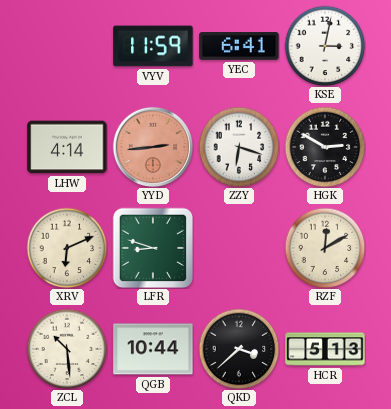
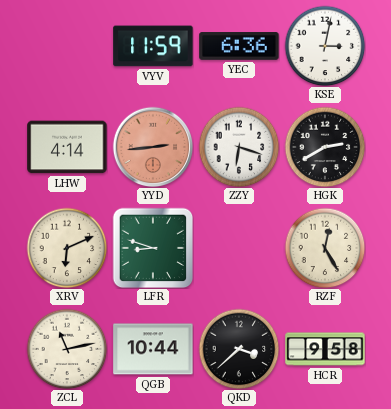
YEC: 6:41 -> 6:36
HGK: 2:50 -> 2:40
RZF: 12:10 -> 12:25
ZCL: 10:29 -> 11:13
HCR: 5:13 -> 9:58
